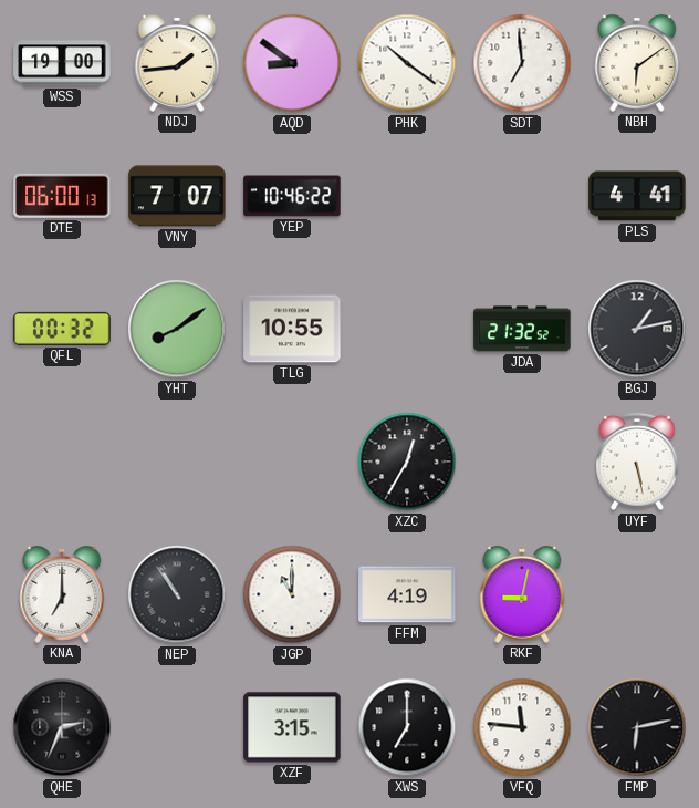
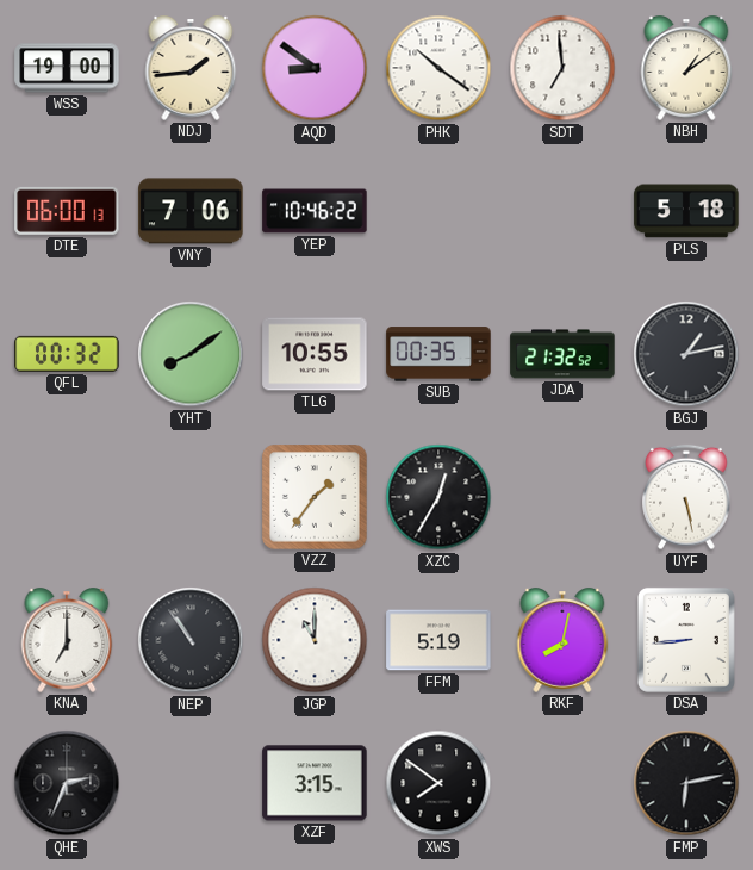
NBH: 6:09 -> 1:09
VNY: 7:07 -> 7:06
PLS: 4:41 -> 5:18
SUB: none -> 00:35
VZZ: none -> 1:36
FFM: 4:19 -> 5:19
RKF: 9:02 -> 8:02
DSA: none -> 8:44
XWS: 7:00 -> 7:51
VFQ: 11:46 -> none
